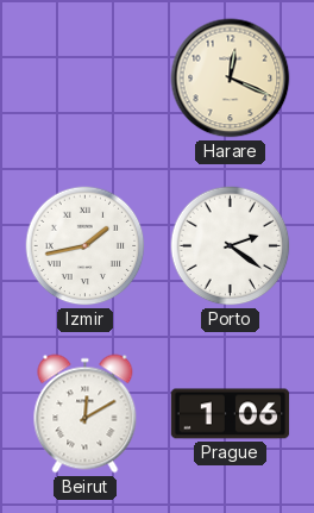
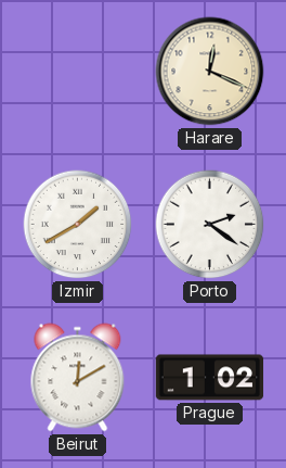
Izmir: 1:43 -> 1:40
Prague: 1:06 -> 1:02
